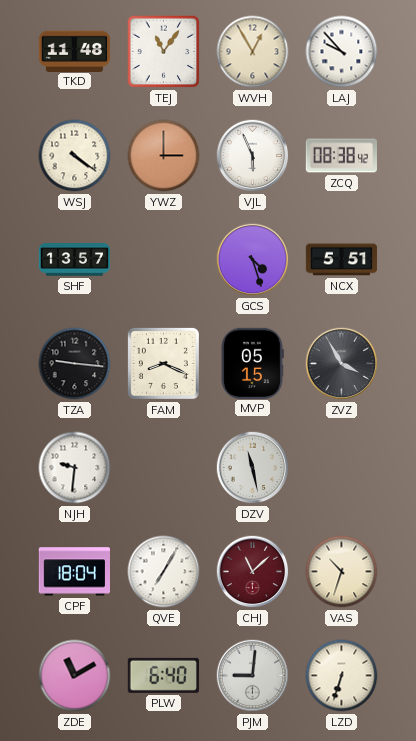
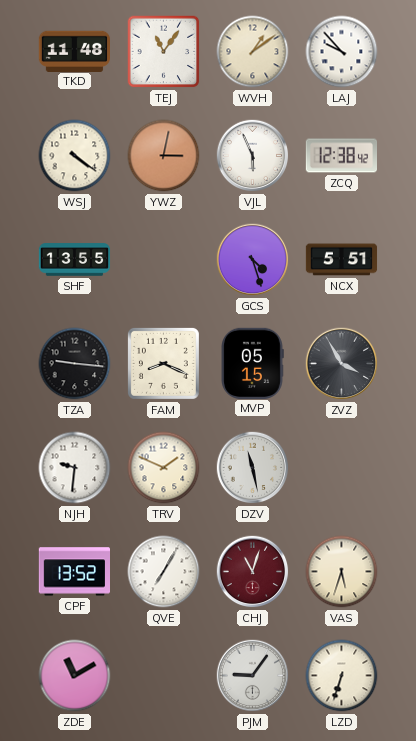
WVH: 12:55 -> 1:09
YWZ: 3:00 -> 3:02
ZCQ: 08:38 -> 12:38
SHF: 13:57 -> 13:55
TRV: none -> 1:49
CPF: 18:04 -> 13:52
CHJ: 11:08 -> 11:03
VAS: 10:33 -> 5:33
PLW: 6:40 -> none
PJM: 9:01 -> 9:06
